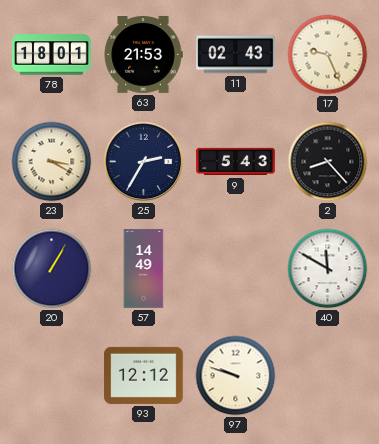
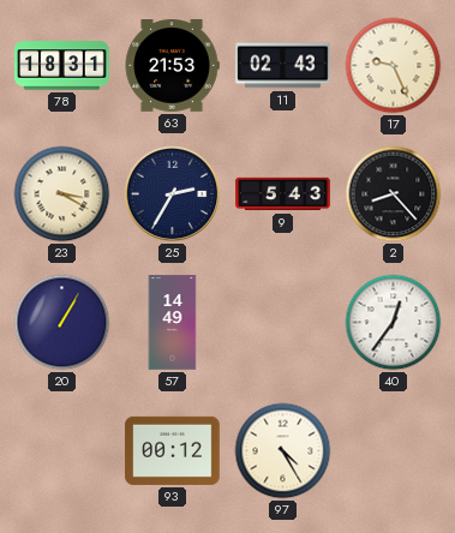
78: 18:01 -> 18:31
40: 11:50 -> 12:36
93: 12:12 -> 00:12
97: 9:48 -> 4:25
